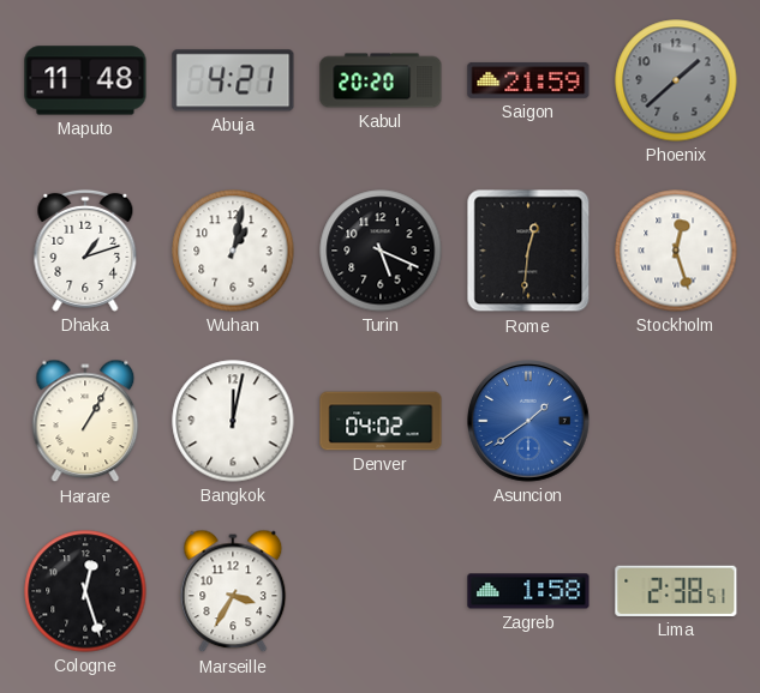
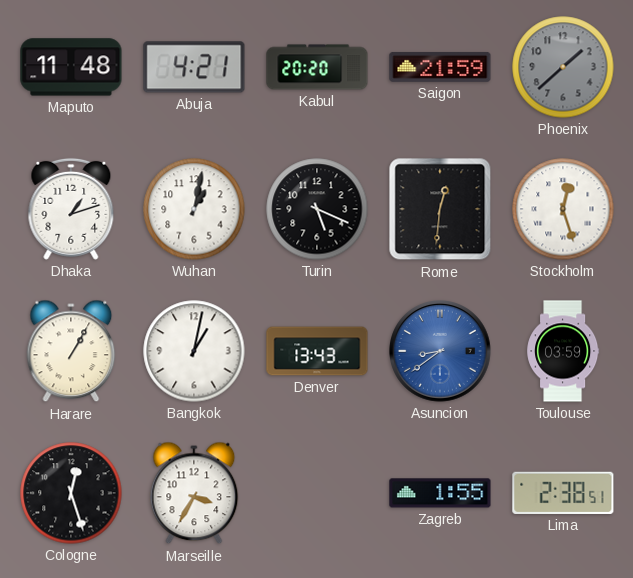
Bangkok: 12:02 -> 1:02
Denver: 04:02 -> 13:43
Asuncion: 1:39 -> 8:39
Toulouse: none -> 03:59
Zagreb: 1:58 -> 1:55
